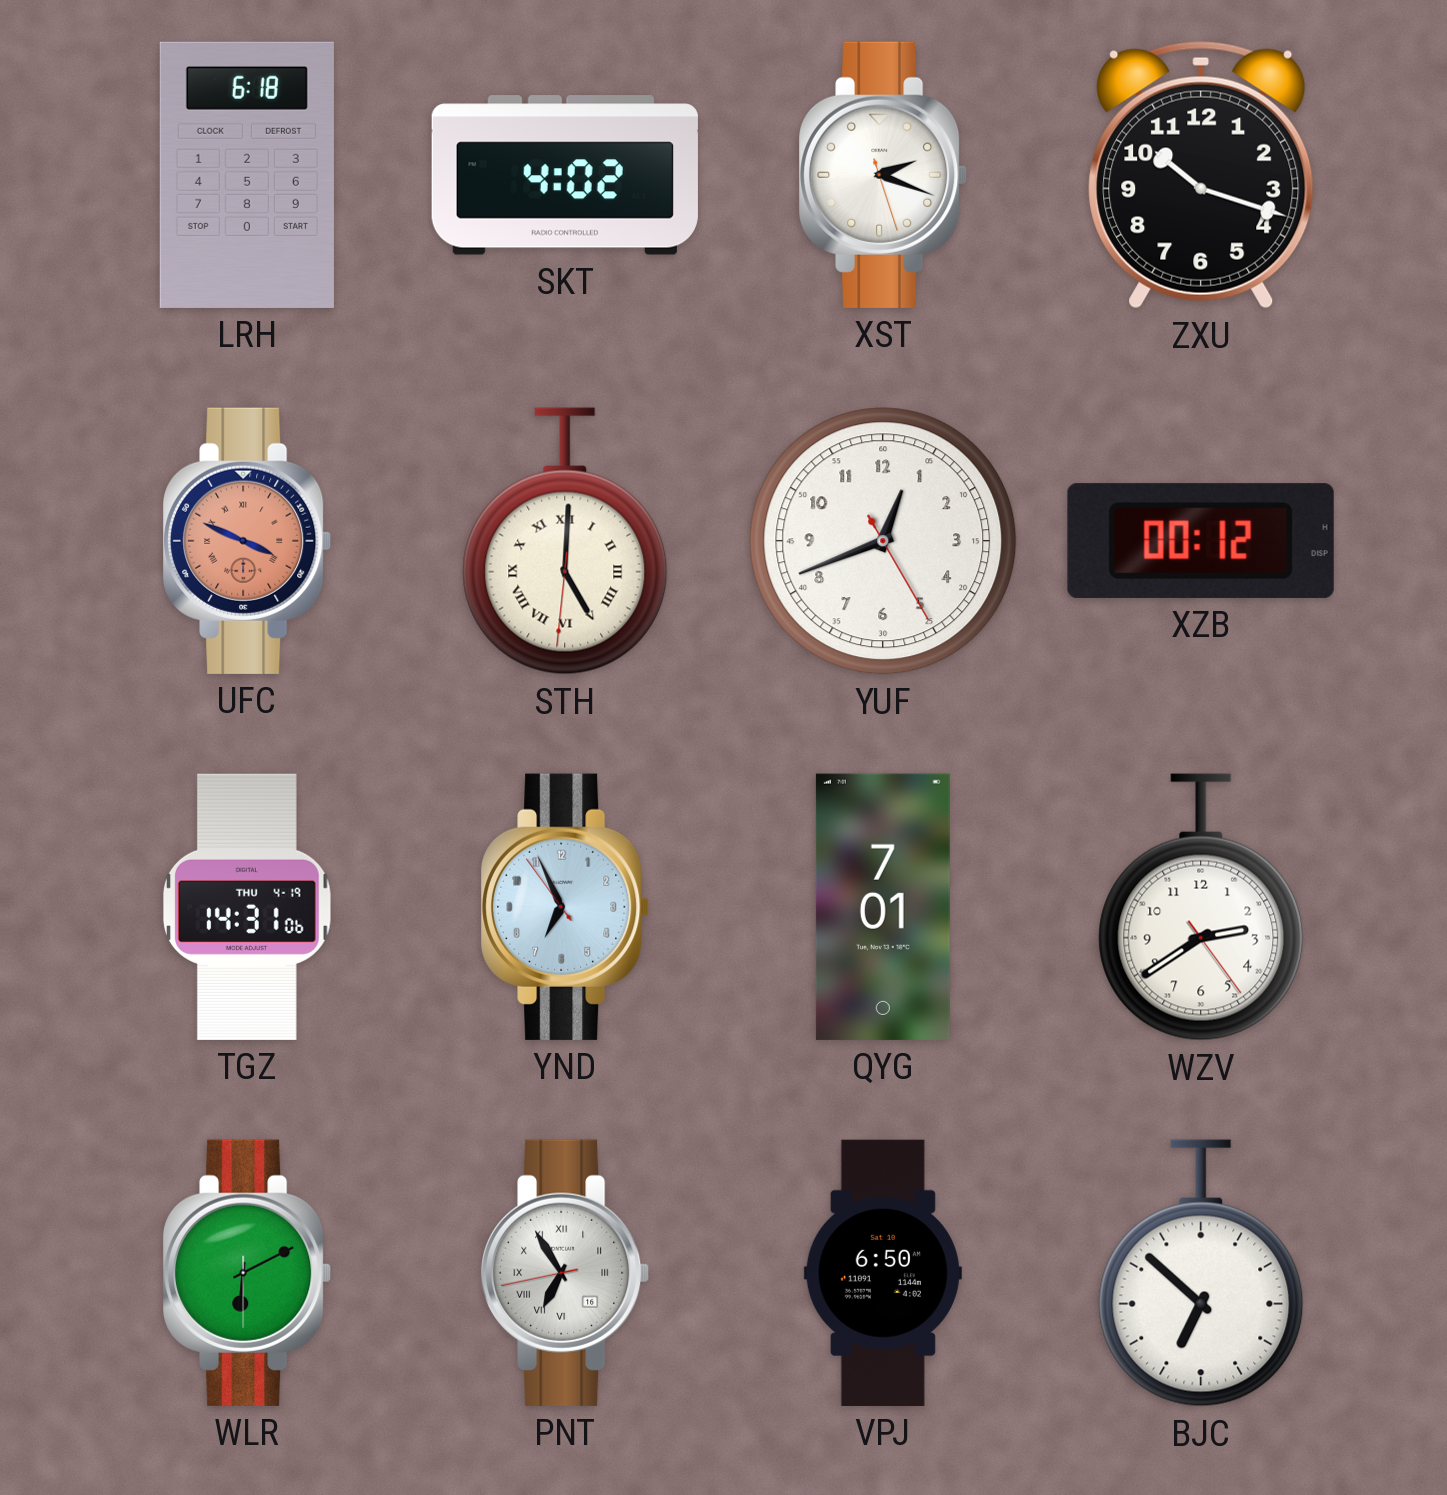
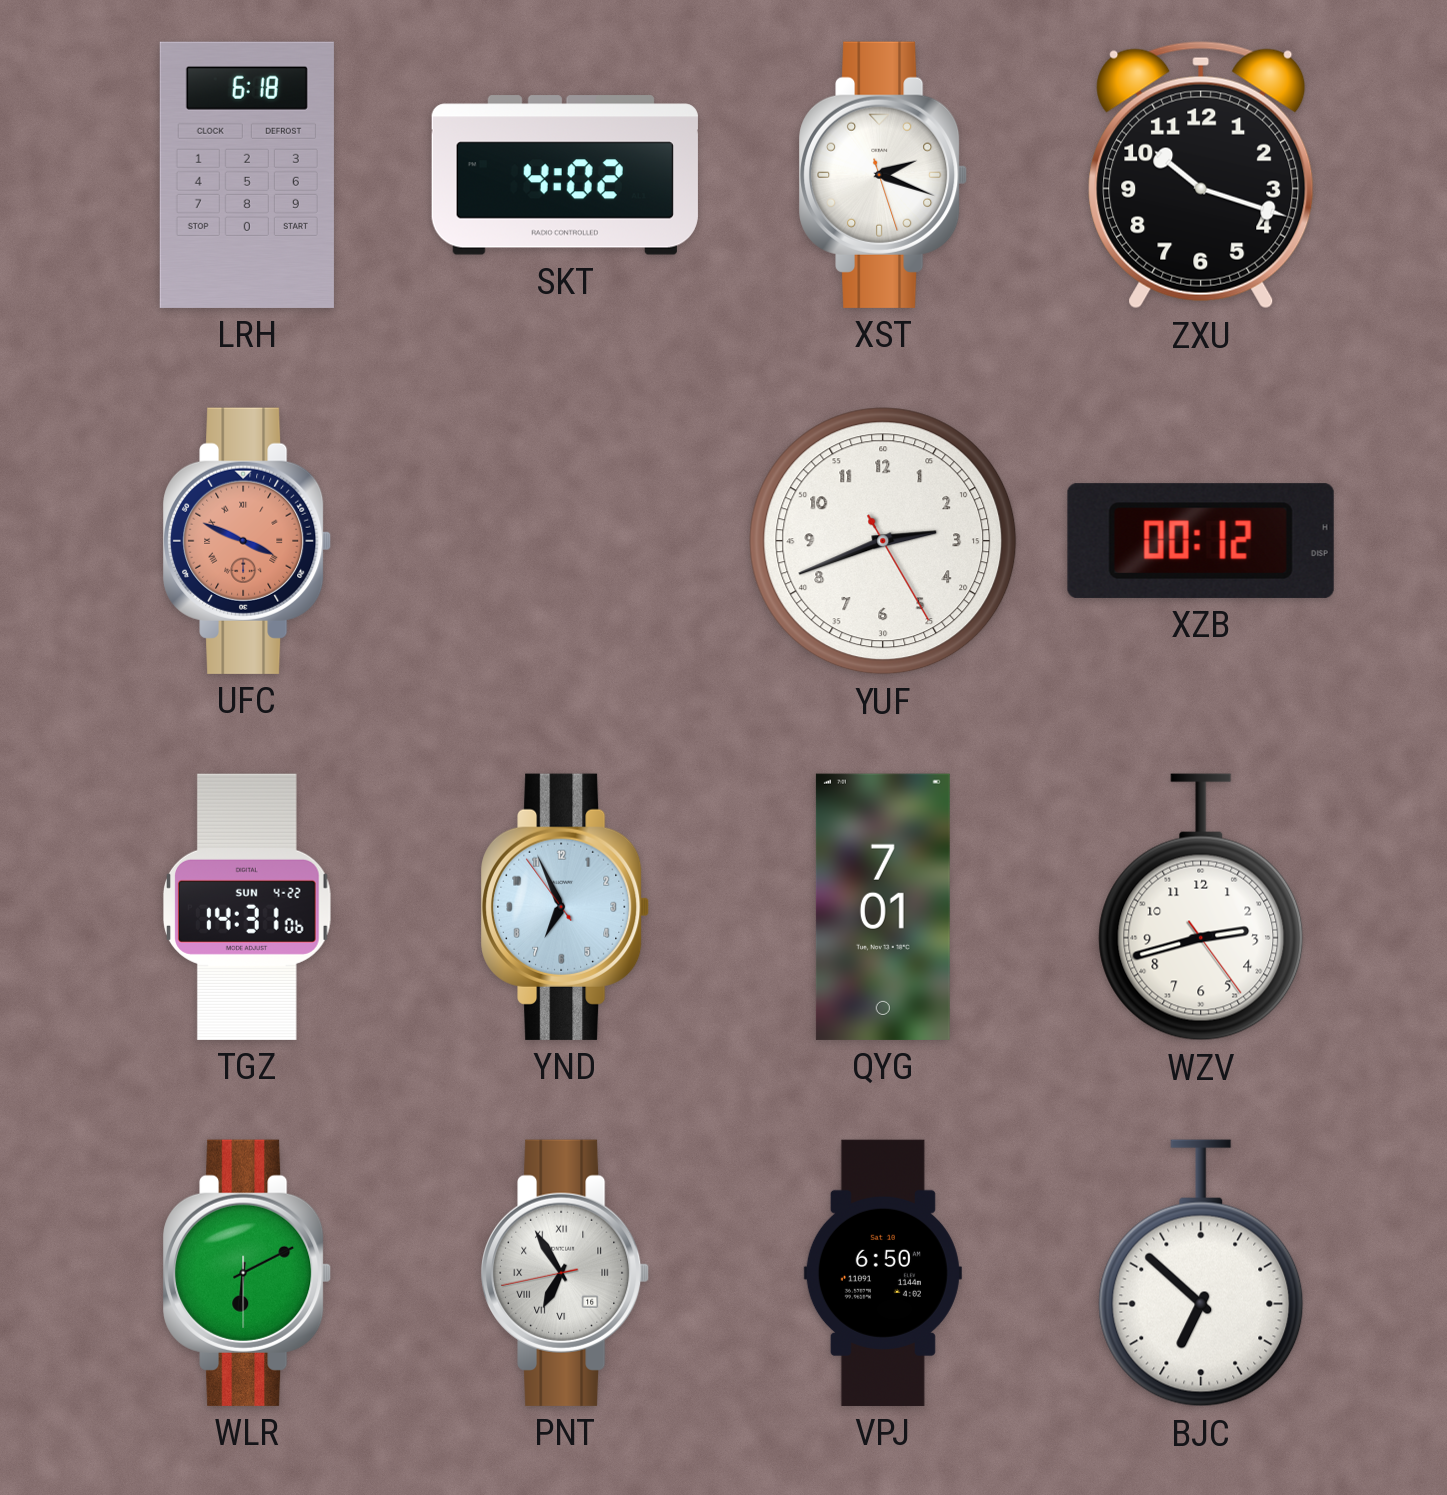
STH: 5:00 -> none
YUF: 12:41 -> 2:41
TGZ date: THU 4-19 -> SUN 4-22
WZV: 2:39 -> 2:42
